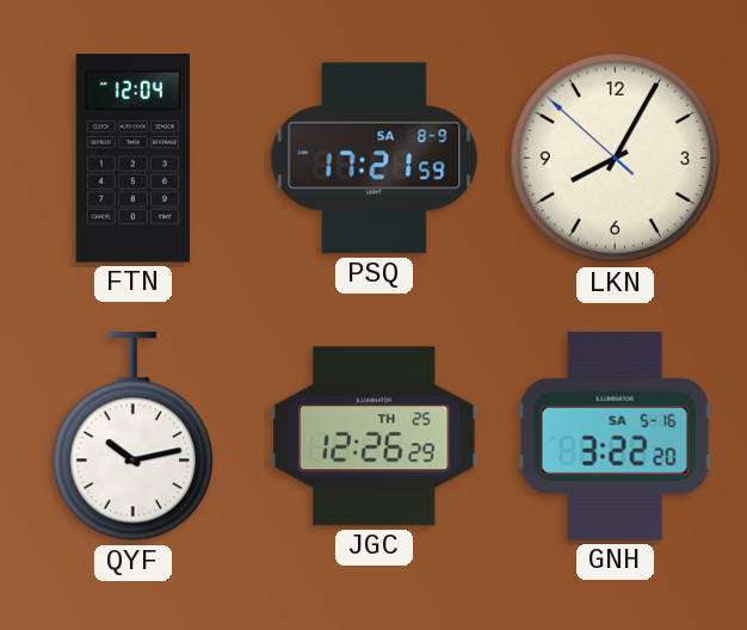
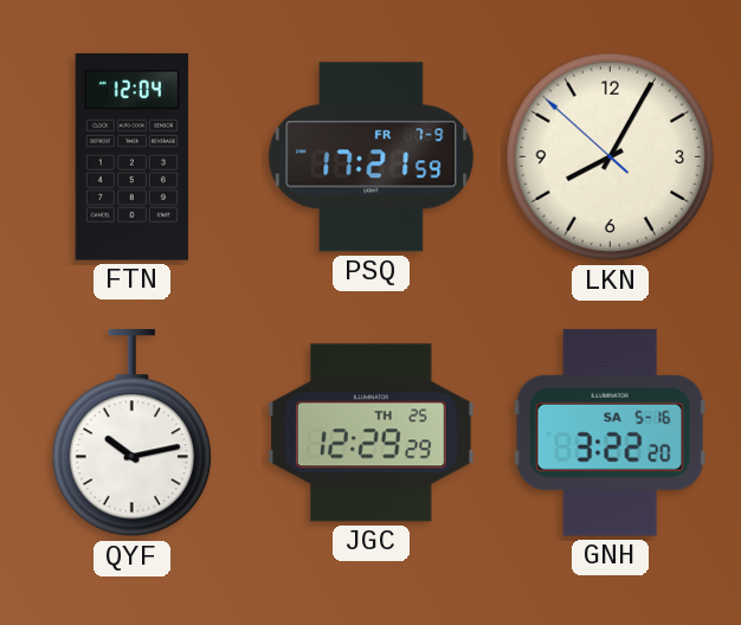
PSQ date: SA 8-9 -> FR 7-9
JGC: 12:26 -> 12:29
